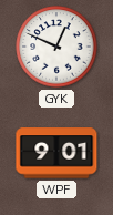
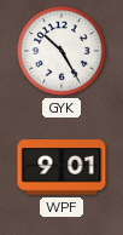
GYK: 12:49 -> 10:25
